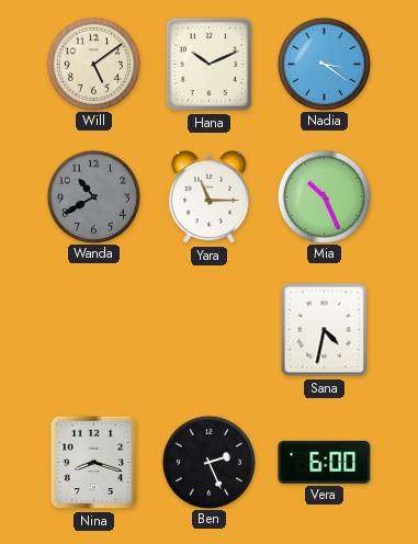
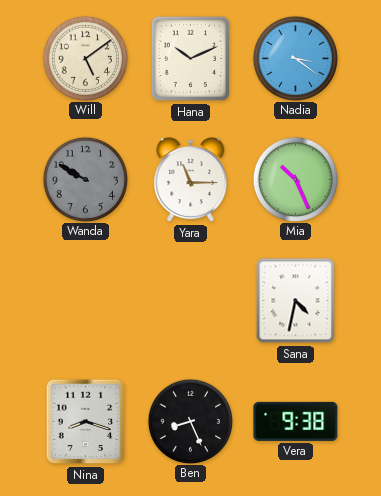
Wanda: 10:40 -> 9:50
Ben: 2:26 -> 8:26
Vera: 6:00 -> 9:38
